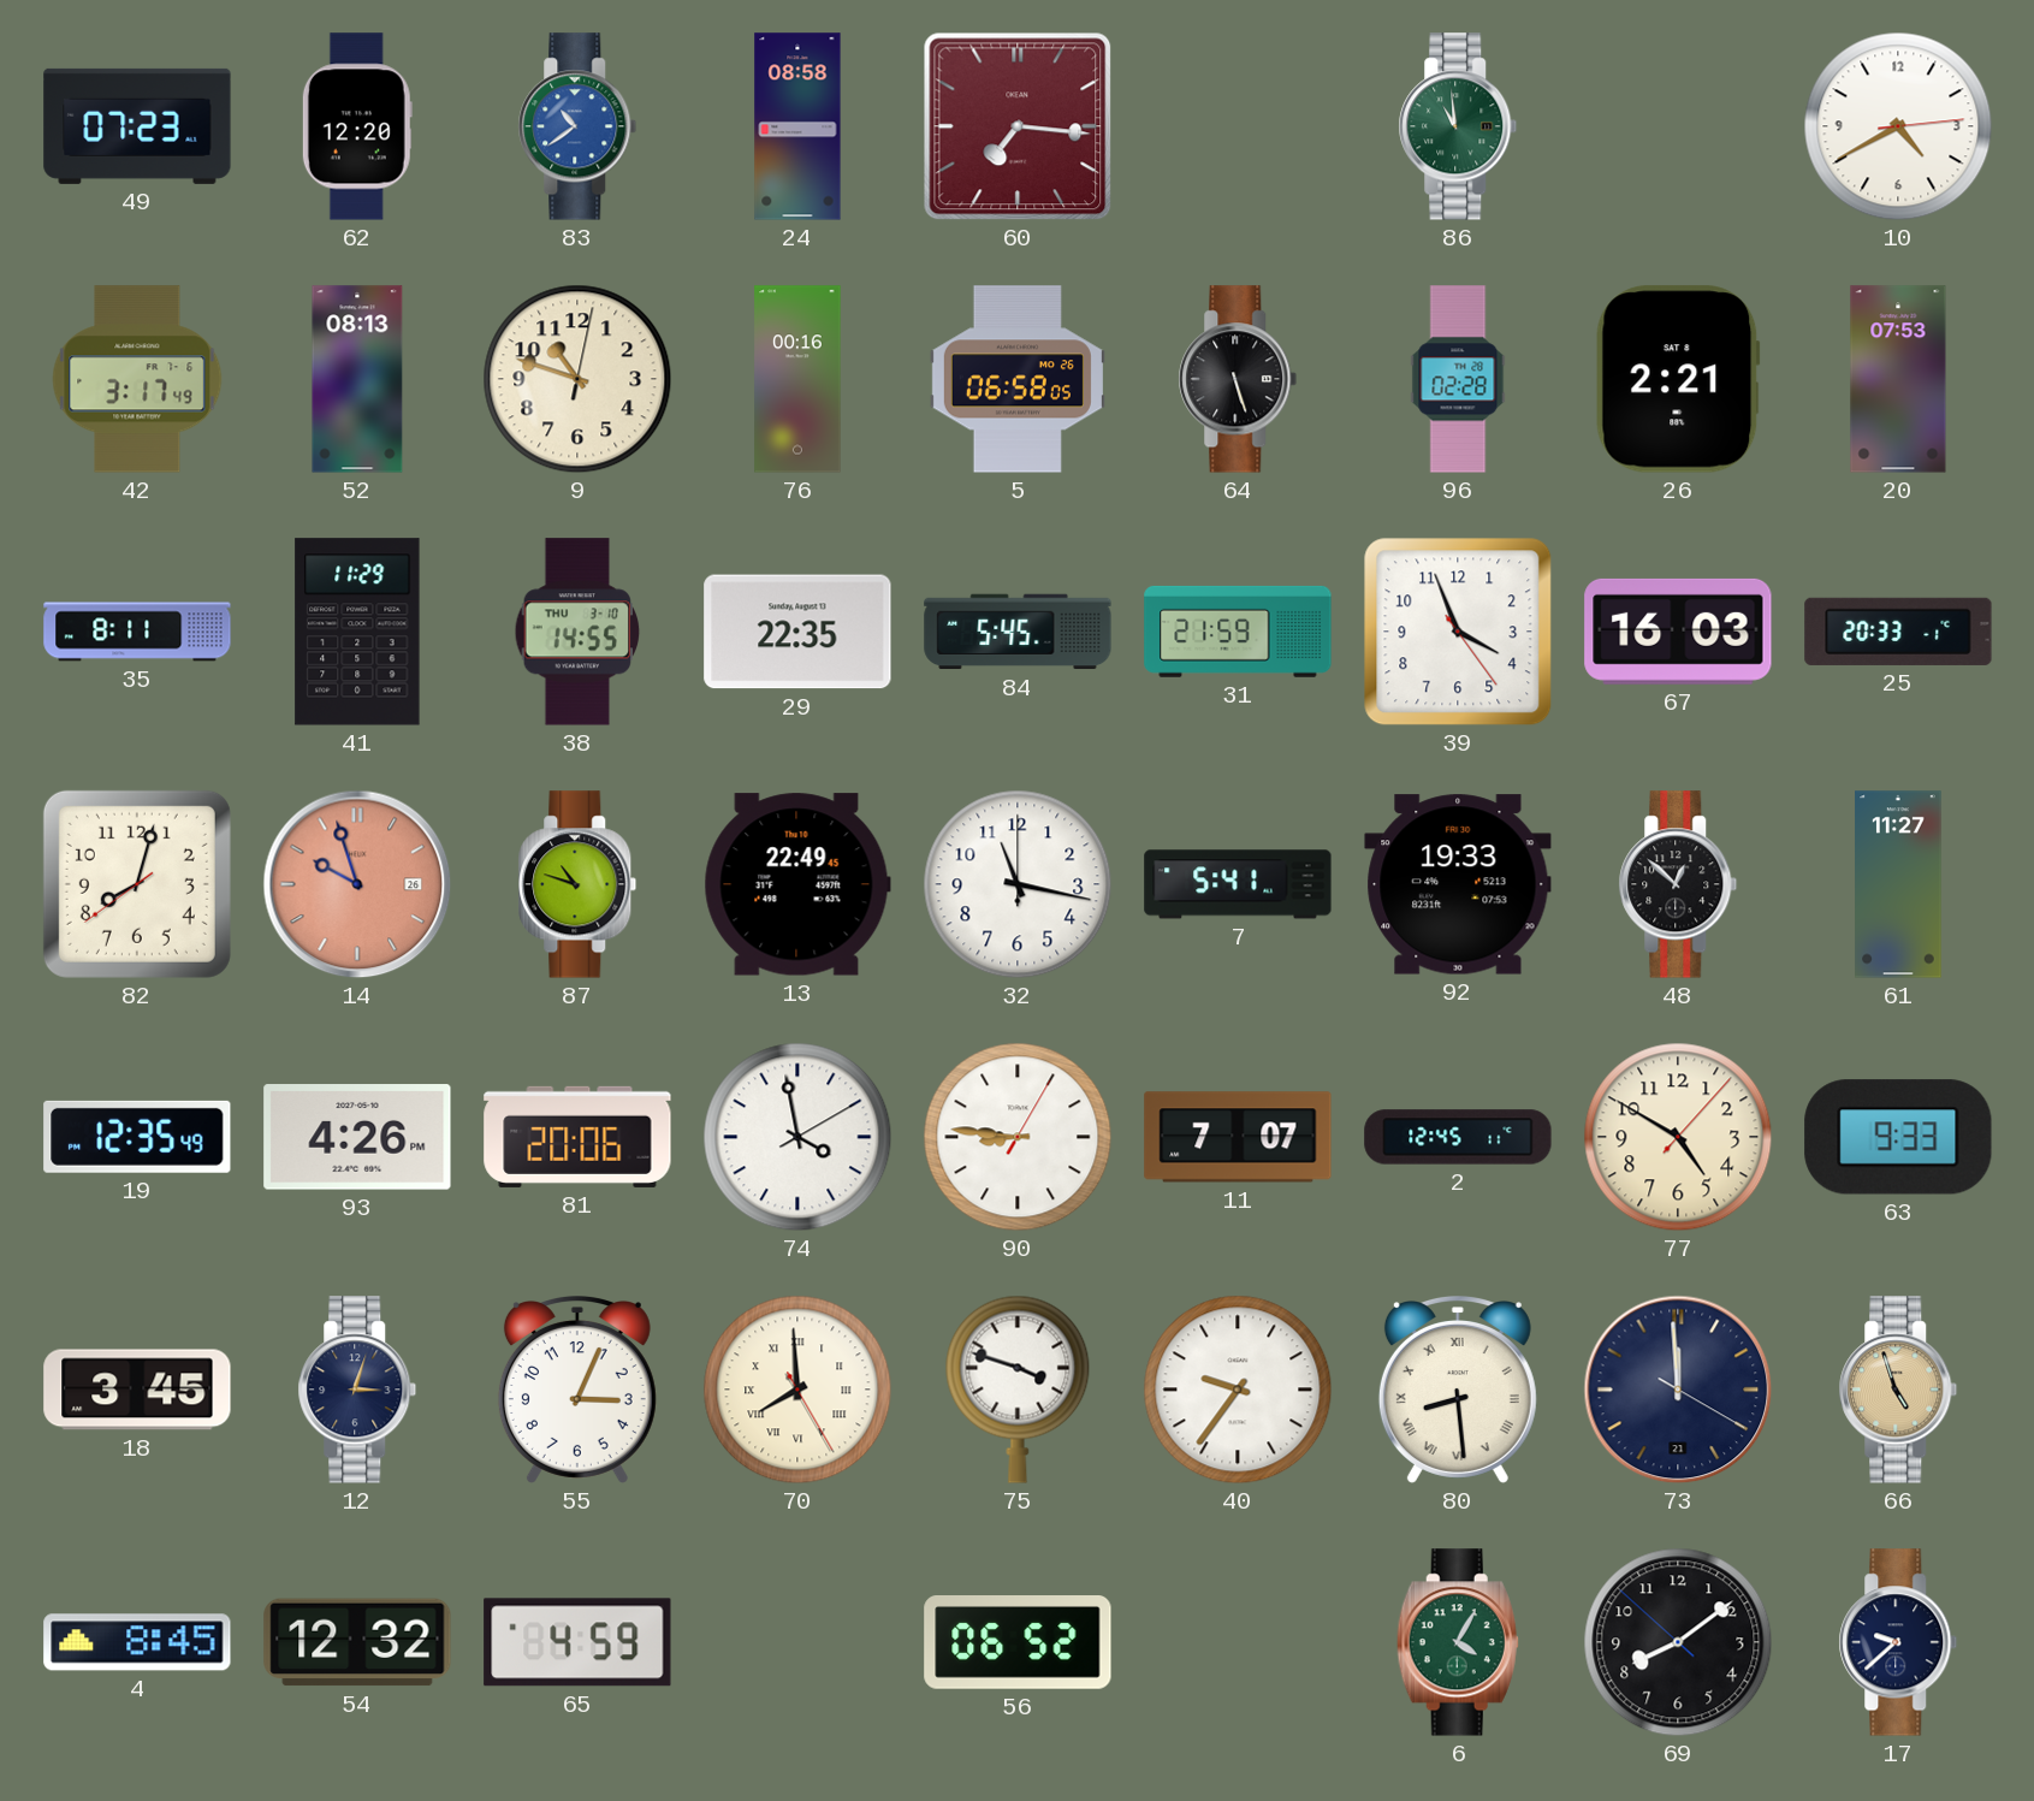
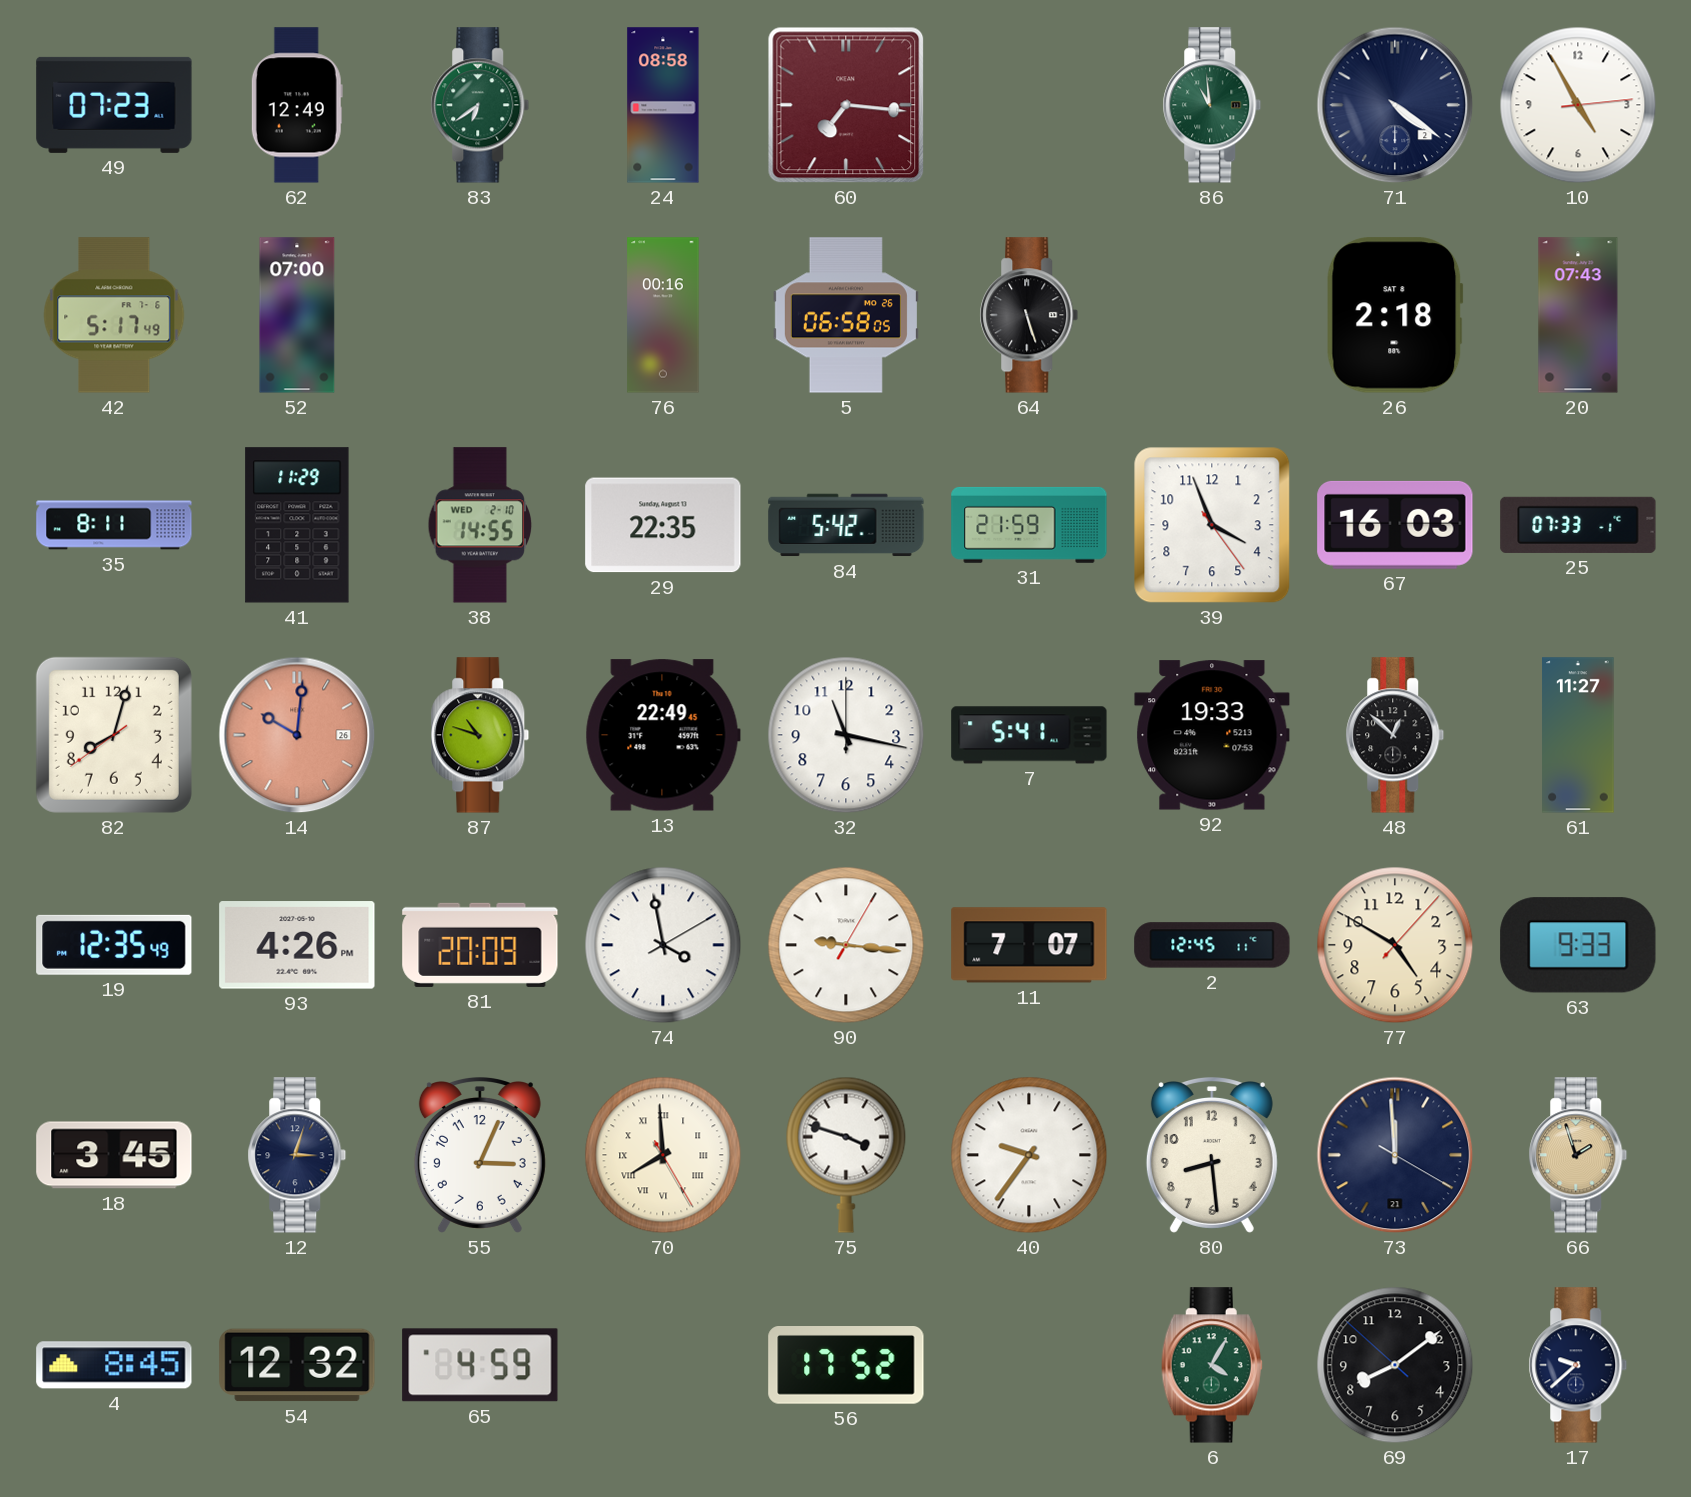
62: 12:20 -> 12:49
83: 10:39 -> 6:39
83 dial: blue -> green
71: none -> 4:21
10: 4:40 -> 4:55
42: 3:17 -> 5:17
52: 08:13 -> 07:00
9: 10:48 -> none
96: 02:28 -> none
26: 2:21 -> 2:18
20: 07:53 -> 07:43
38 date: THU 3-10 -> WED 2-10
84: 5:45 -> 5:42
25: 20:33 -> 07:33
14: 9:57 -> 10:01
81: 20:06 -> 20:09
90: 8:46 -> 9:16
80 numerals: Roman -> Arabic
66: 4:57 -> 1:57
56: 06:52 -> 17:52
